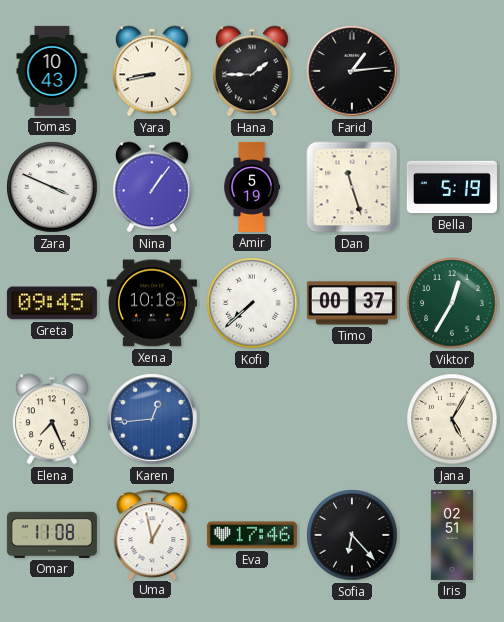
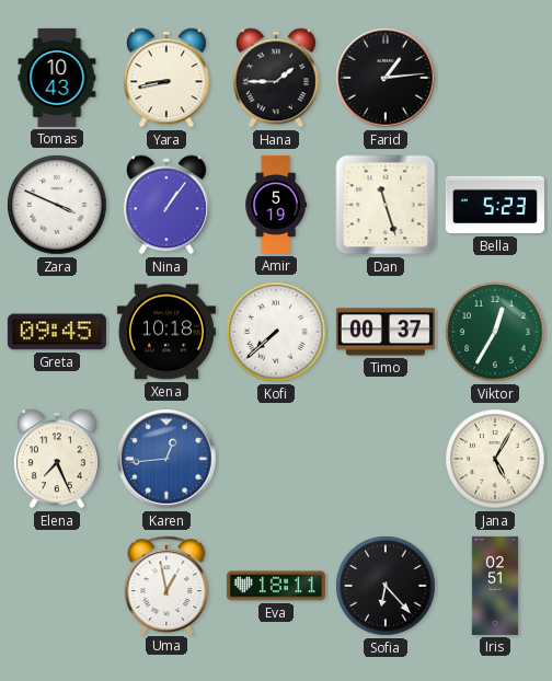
Bella: 5:19 -> 5:23
Omar: 11:08 -> none
Eva: 17:46 -> 18:11
